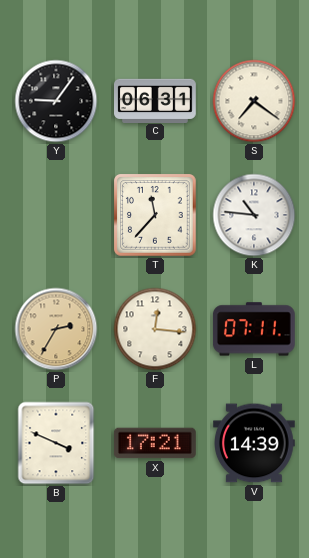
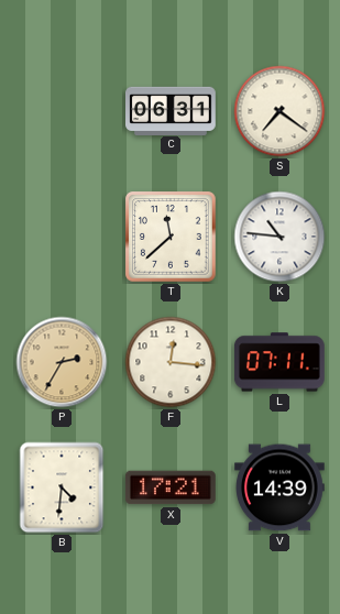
Y: 9:06 -> none
T: 11:37 -> 11:38
B: 3:49 -> 4:31
